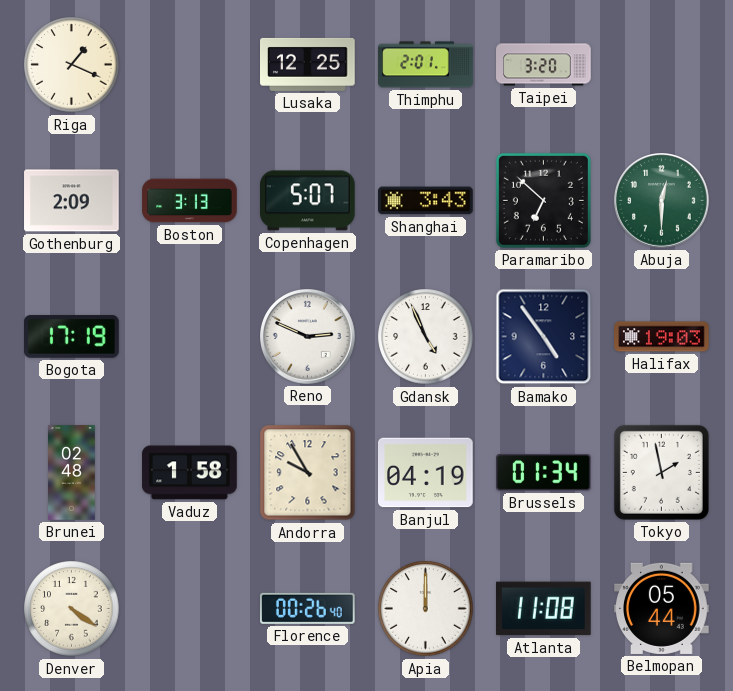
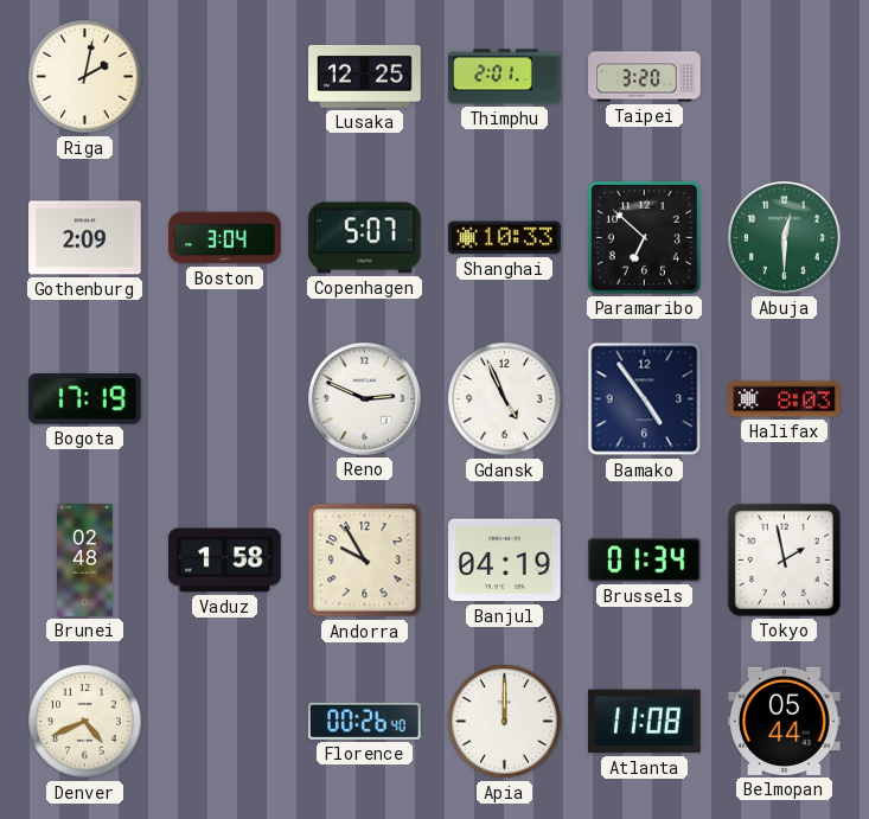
Riga: 1:19 -> 2:02
Boston: 3:13 -> 3:04
Shanghai: 3:43 -> 10:33
Halifax: 19:03 -> 8:03
Denver: 4:21 -> 4:41
